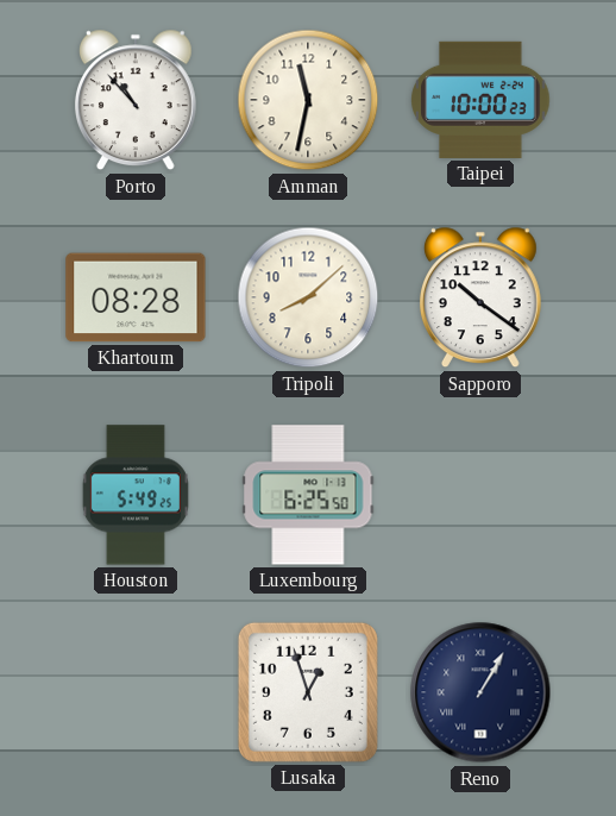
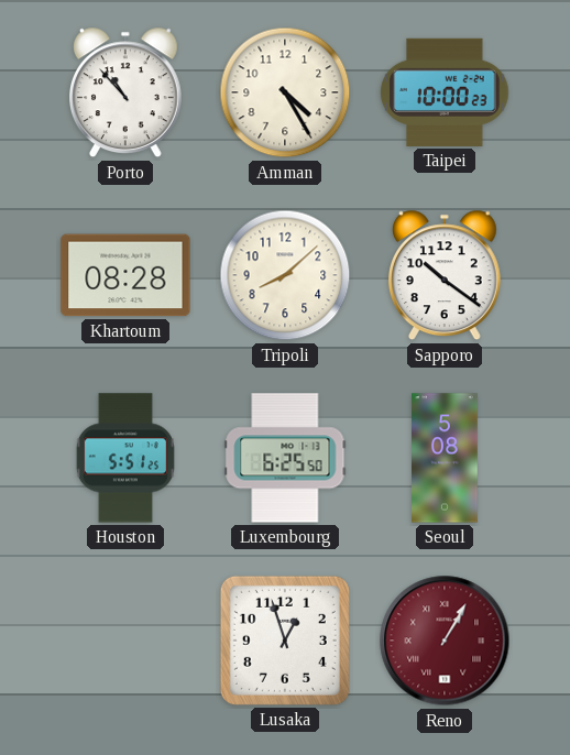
Amman: 11:32 -> 4:25
Houston: 5:49 -> 5:51
Seoul: none -> 5:08
Reno dial: navy -> burgundy
